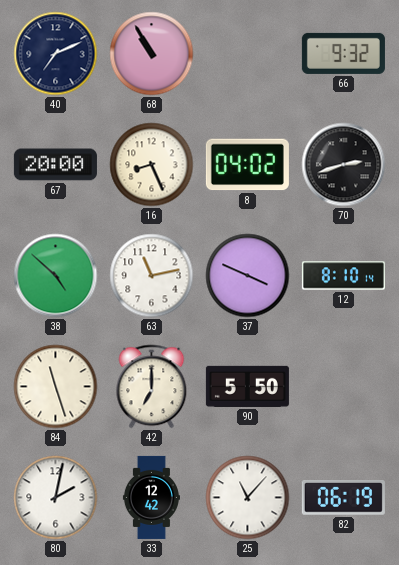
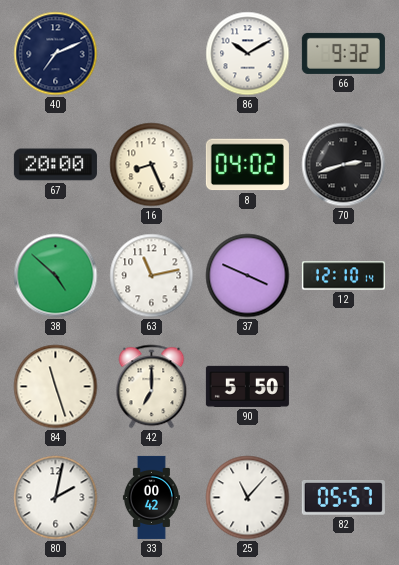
68: 10:55 -> none
86: none -> 10:10
12: 8:10 -> 12:10
33: 12:42 -> 00:42
82: 06:19 -> 05:57
